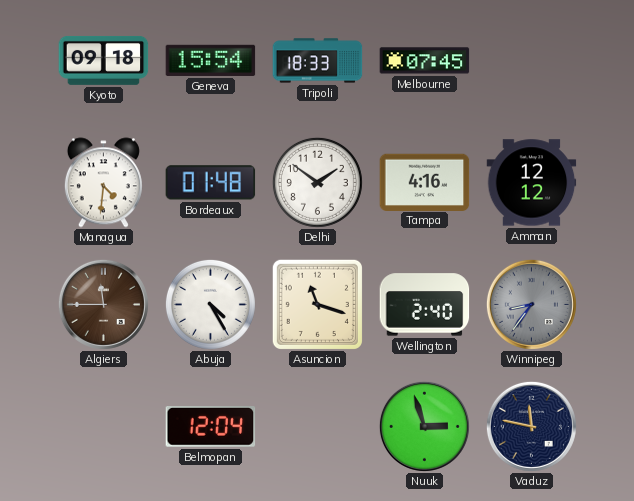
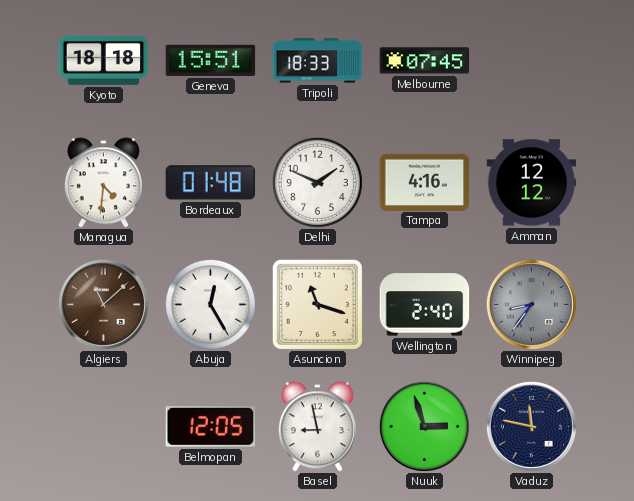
Kyoto: 09:18 -> 18:18
Geneva: 15:54 -> 15:51
Delhi: 1:51 -> 1:49
Algiers: 11:45 -> 11:08
Abuja: 4:25 -> 12:25
Belmopan: 12:04 -> 12:05
Basel: none -> 8:58
